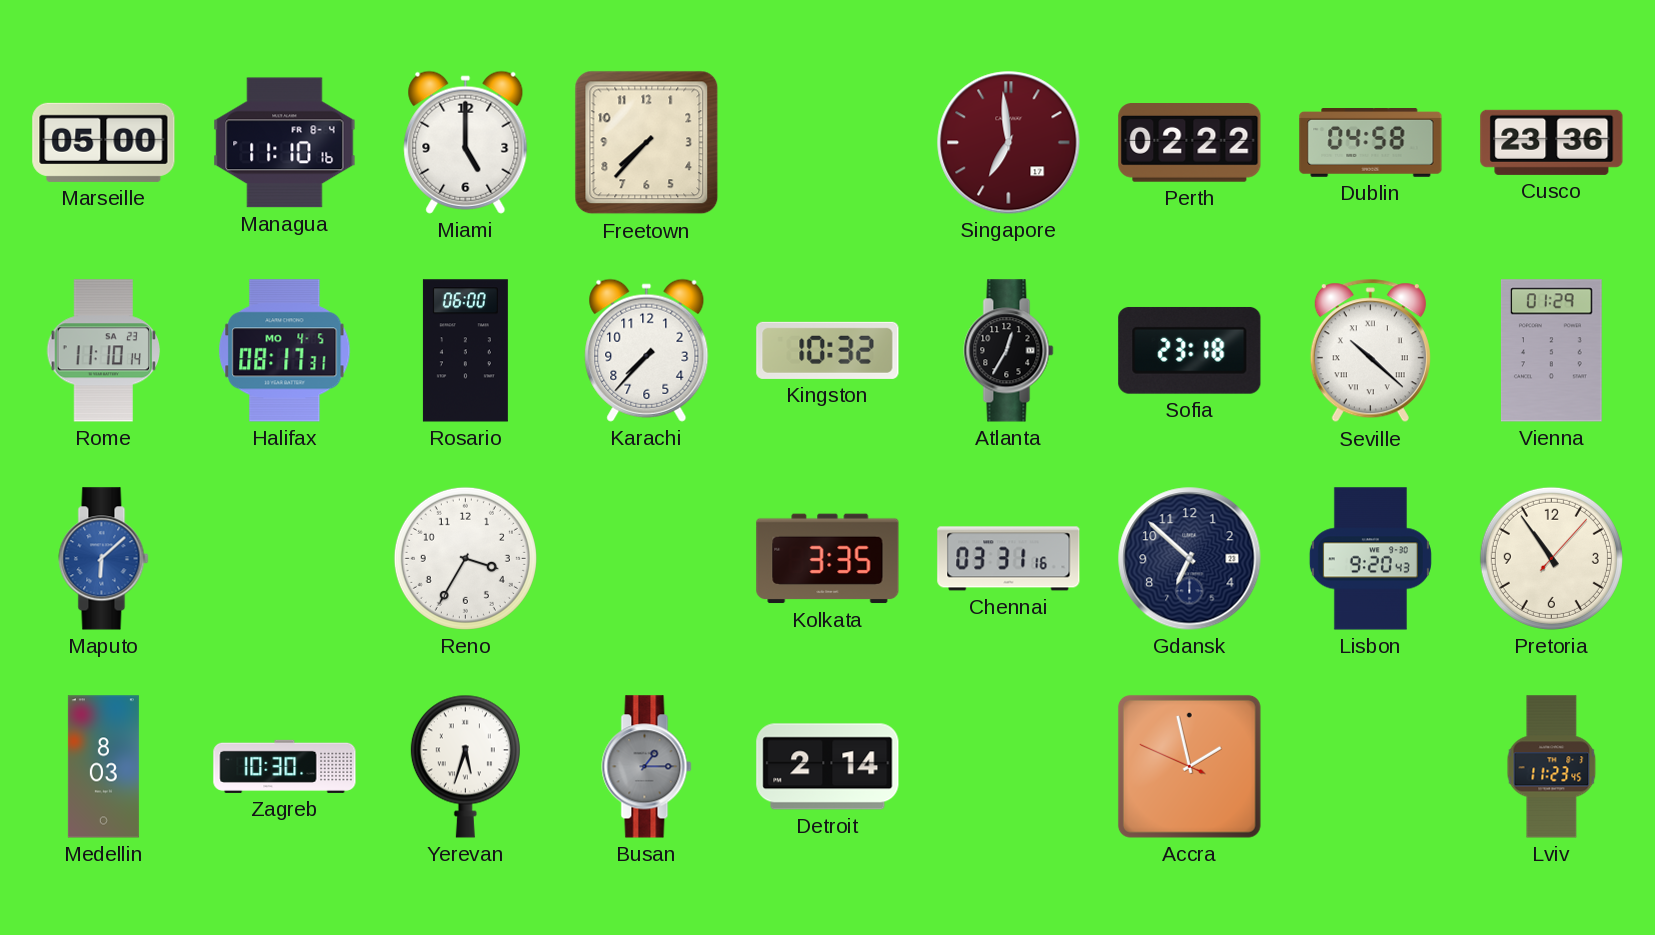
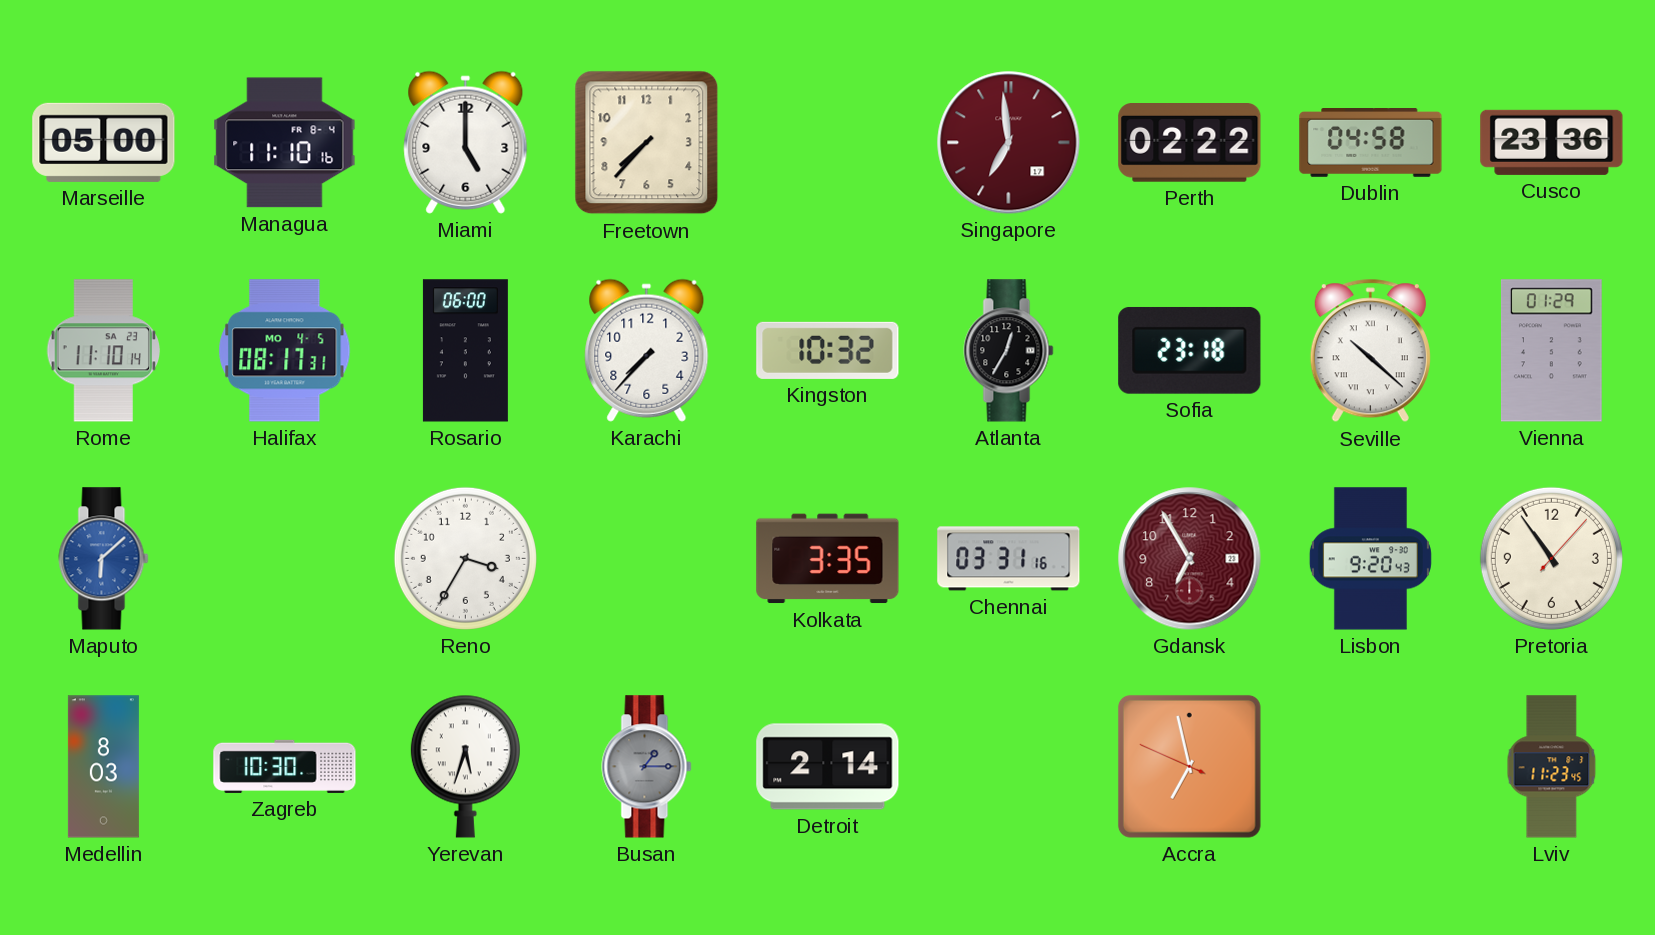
Gdansk: 6:52 -> 6:55
Gdansk dial: navy -> burgundy
Accra: 1:57 -> 6:57
